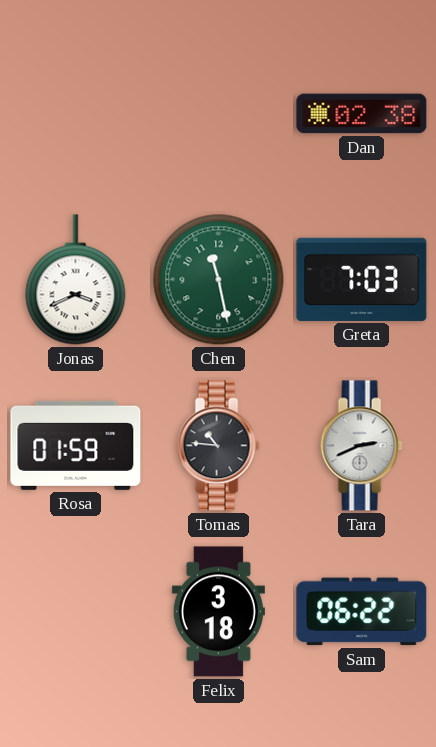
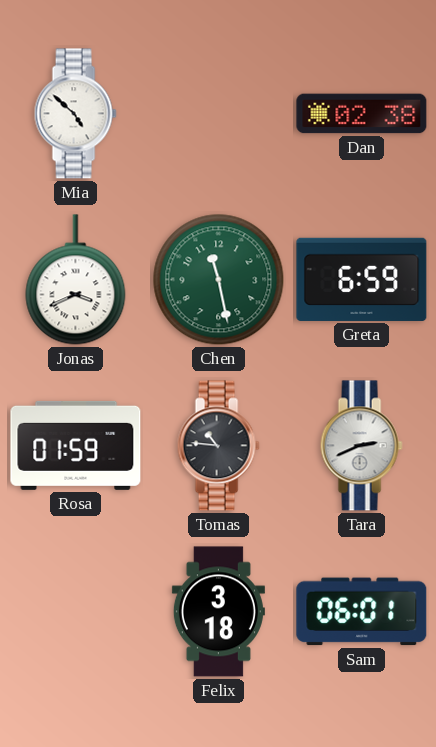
Mia: none -> 4:52
Greta: 7:03 -> 6:59
Sam: 06:22 -> 06:01
